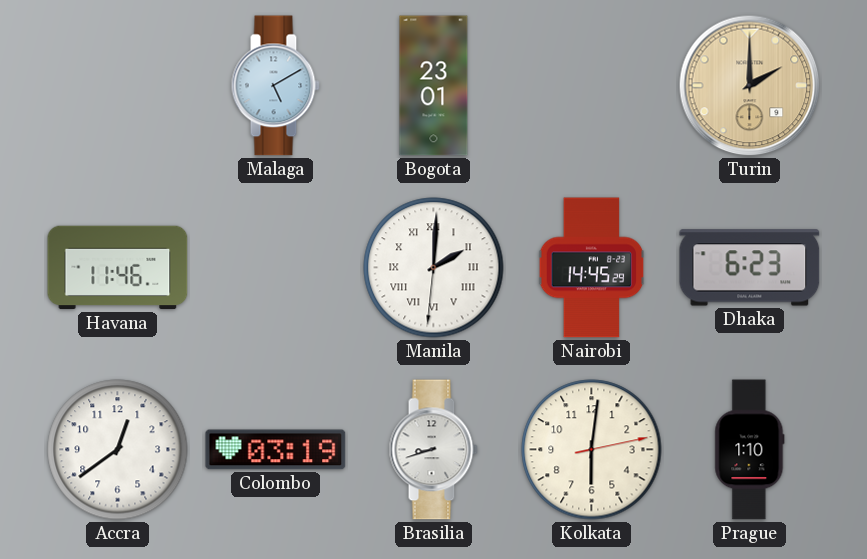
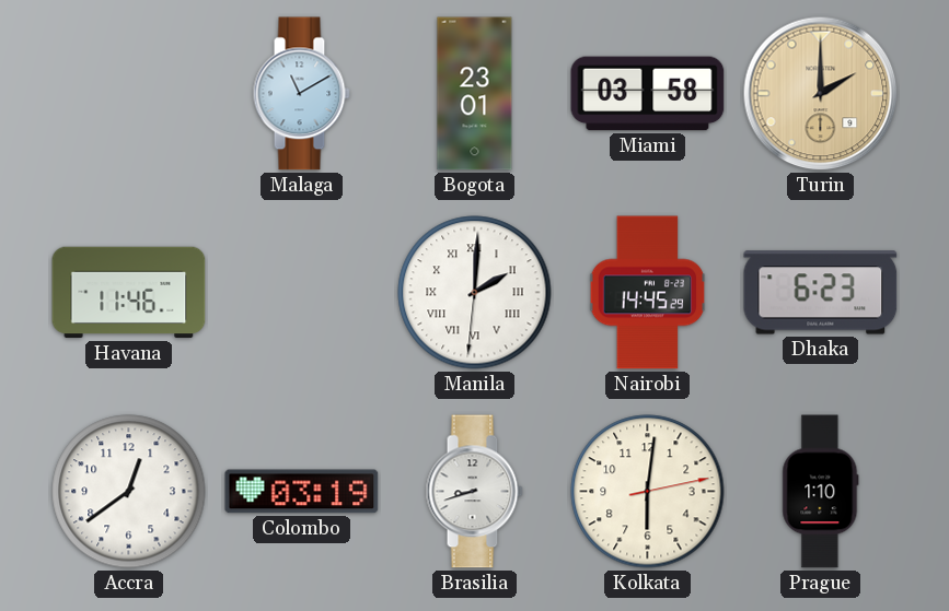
Malaga: 5:10 -> 11:10
Miami: none -> 03:58
